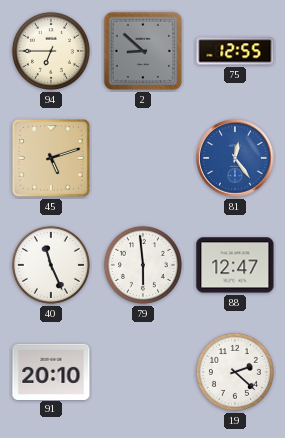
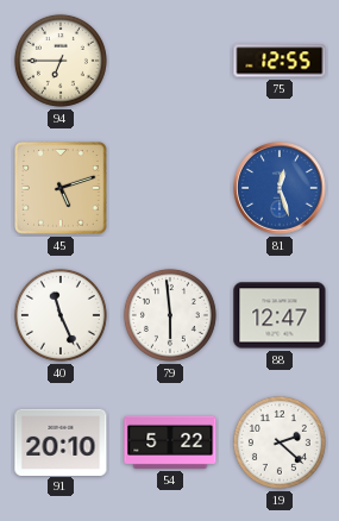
2: 8:52 -> none
81: 12:24 -> 12:27
54: none -> 5:22
